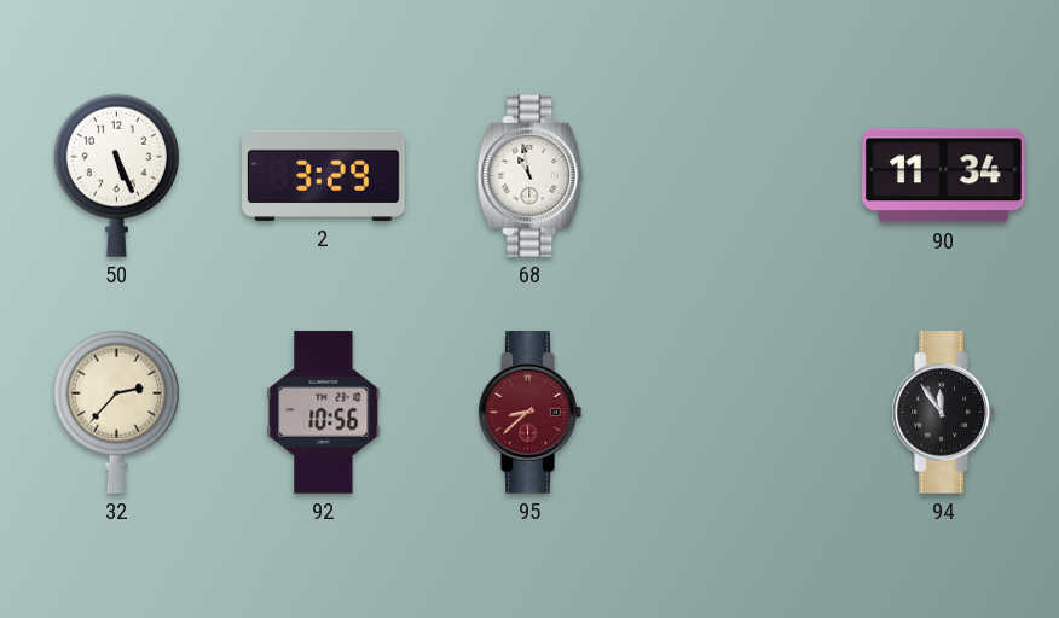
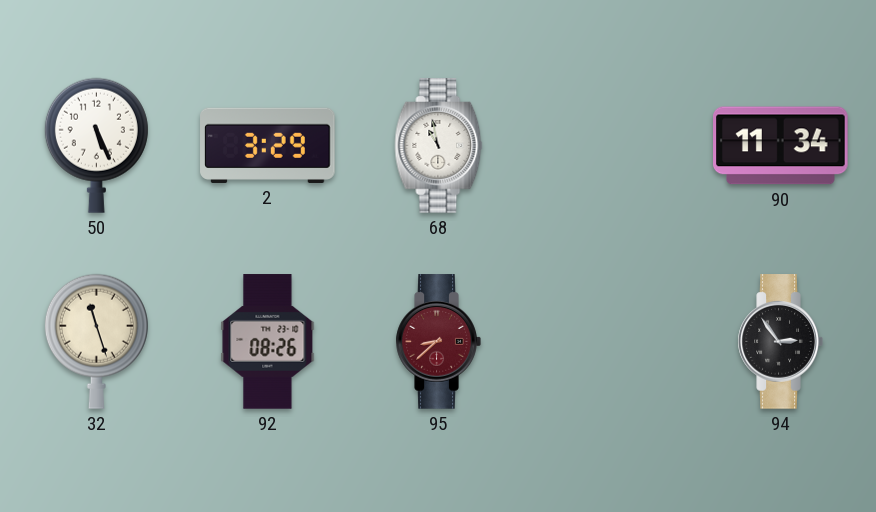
32: 2:37 -> 11:27
92: 10:56 -> 08:26
94: 11:54 -> 2:54
